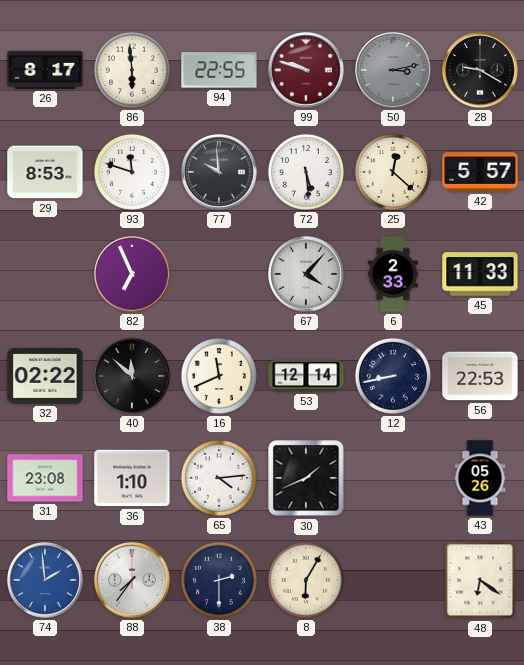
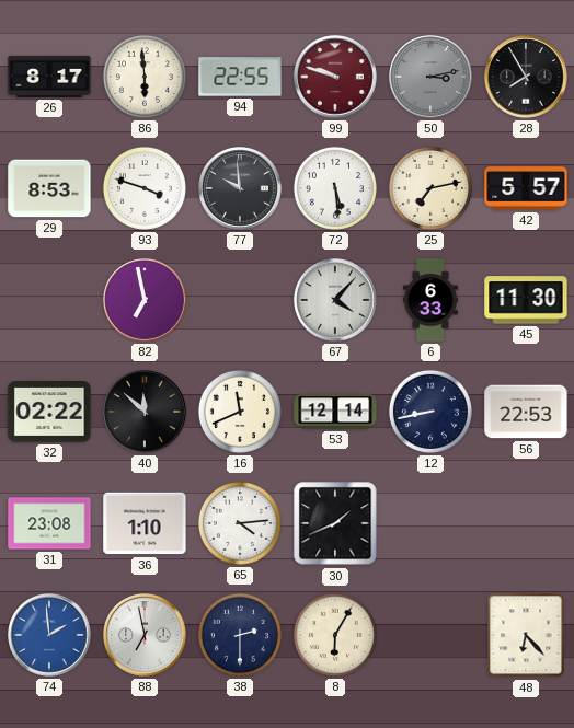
28: 9:20 -> 7:55
93: 11:48 -> 3:48
25: 12:22 -> 7:13
82: 6:56 -> 6:58
6: 2:33 -> 6:33
45: 11:33 -> 11:30
43: 05:26 -> none
88: 7:36 -> 6:58
48: 6:21 -> 6:23
